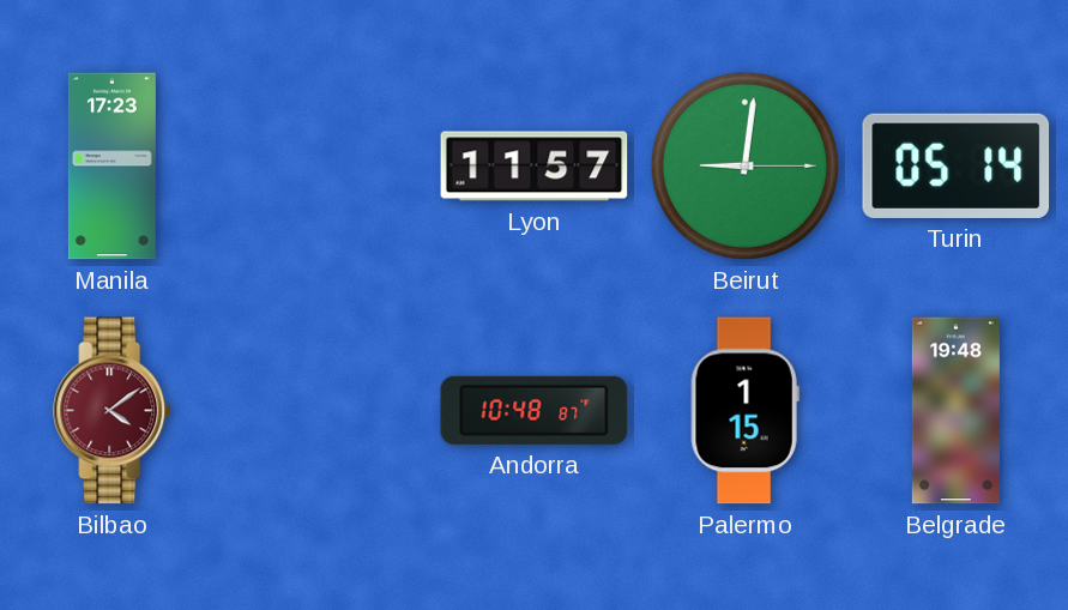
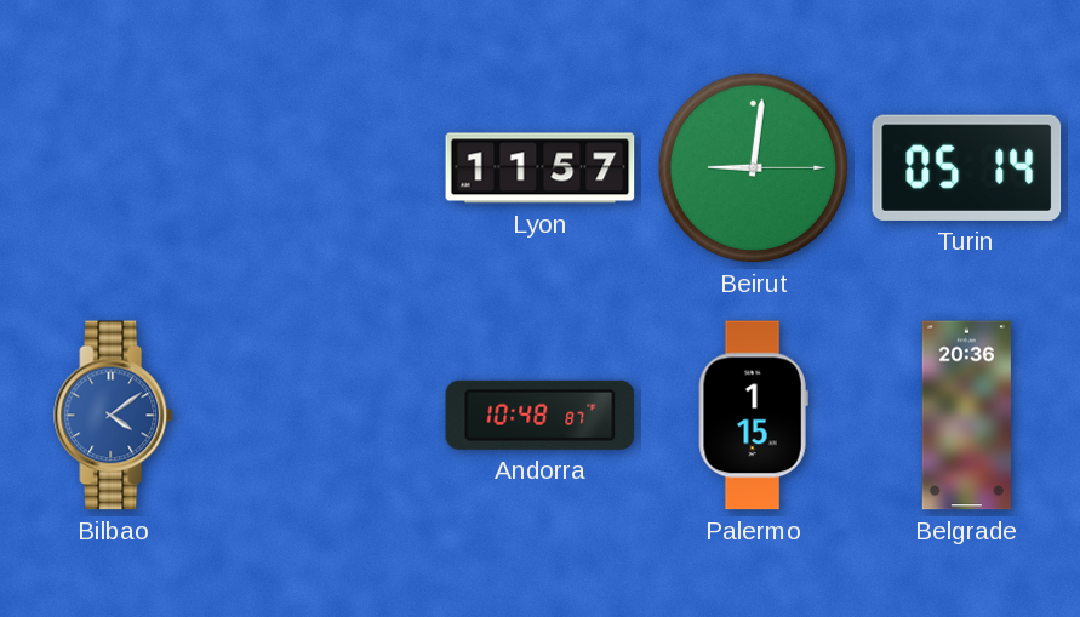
Manila: 17:23 -> none
Bilbao dial: burgundy -> blue
Belgrade: 19:48 -> 20:36
